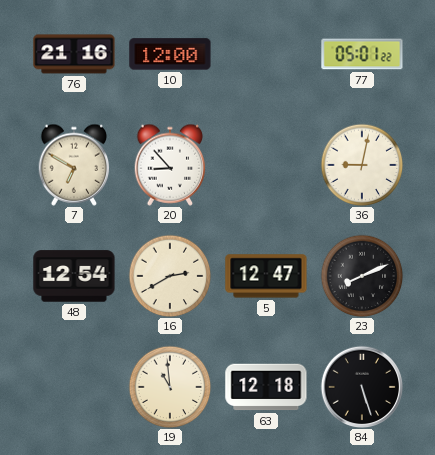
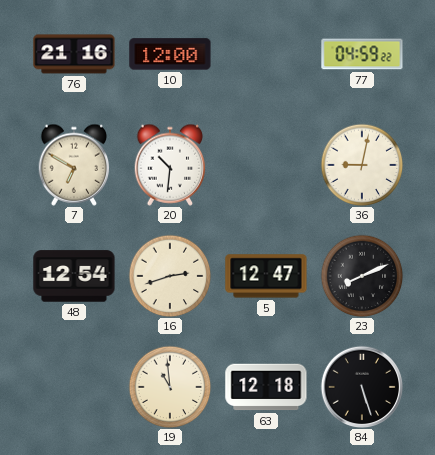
77: 05:01 -> 04:59
20: 8:53 -> 10:31
16: 2:40 -> 2:42
